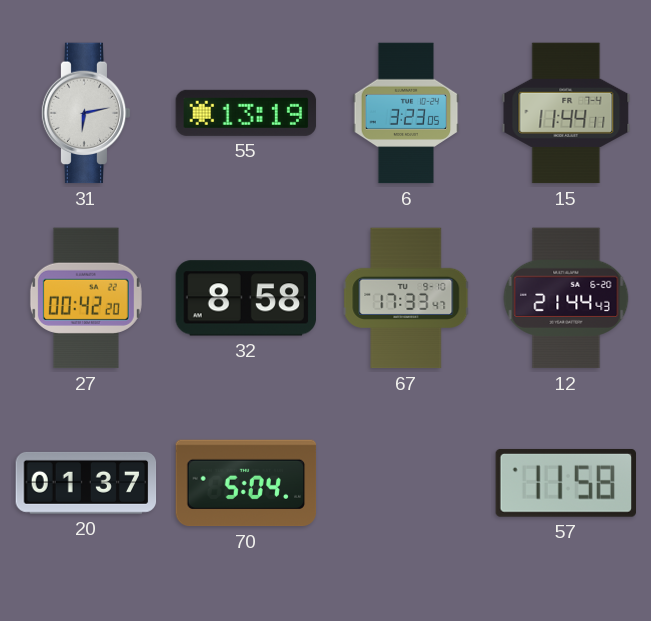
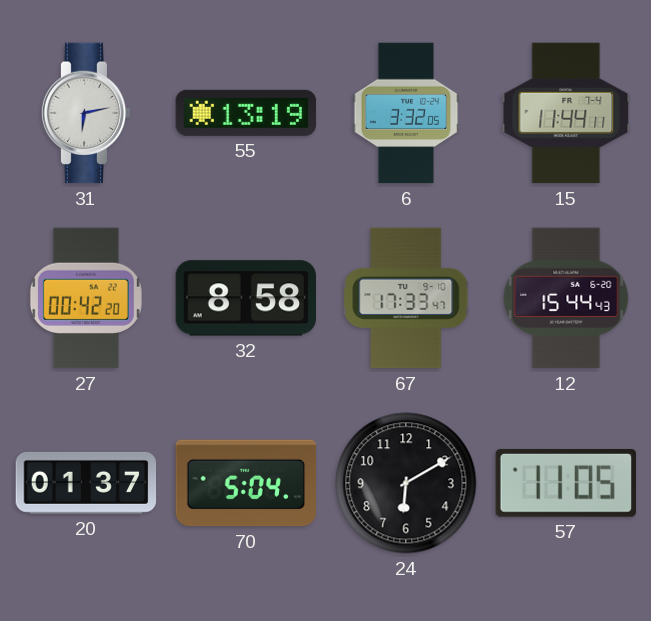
6: 3:23 -> 3:32
12: 21:44 -> 15:44
24: none -> 6:10
57: 11:58 -> 11:05
